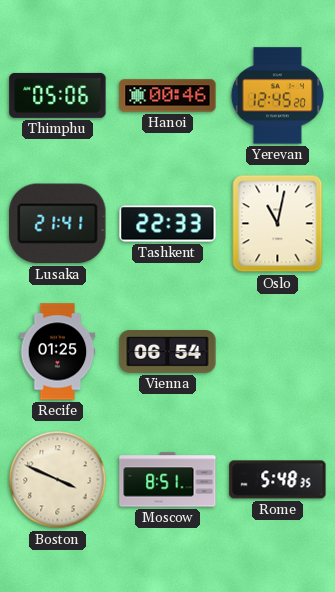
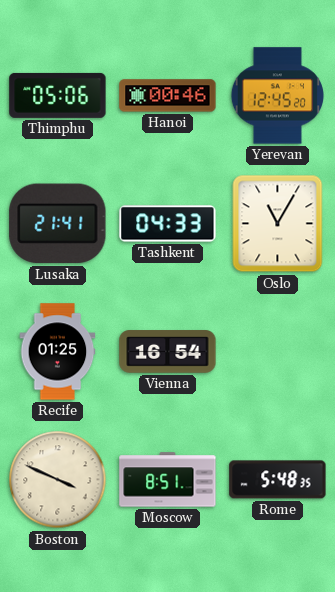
Tashkent: 22:33 -> 04:33
Oslo: 11:02 -> 11:05
Vienna: 06:54 -> 16:54
